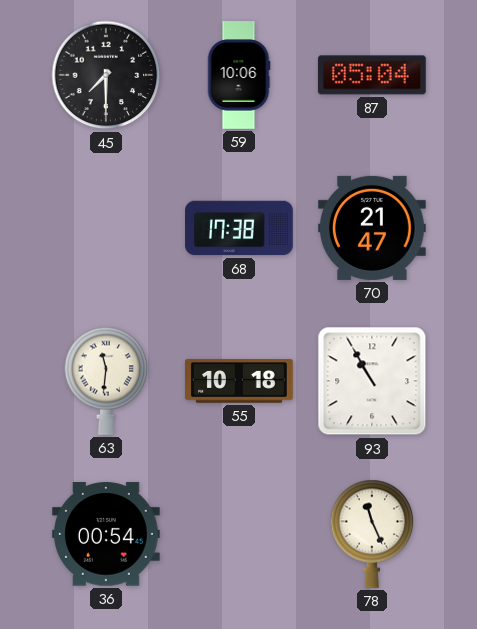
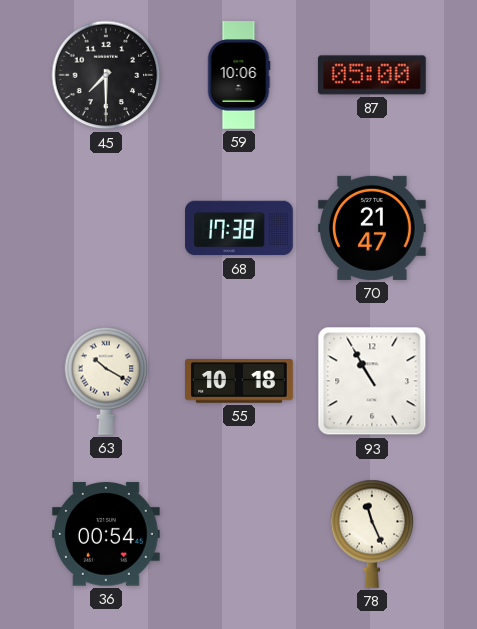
87: 05:04 -> 05:00
63: 11:31 -> 10:20
